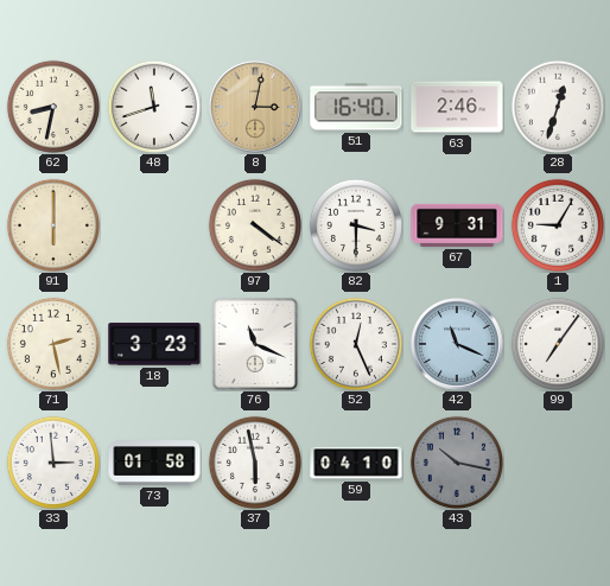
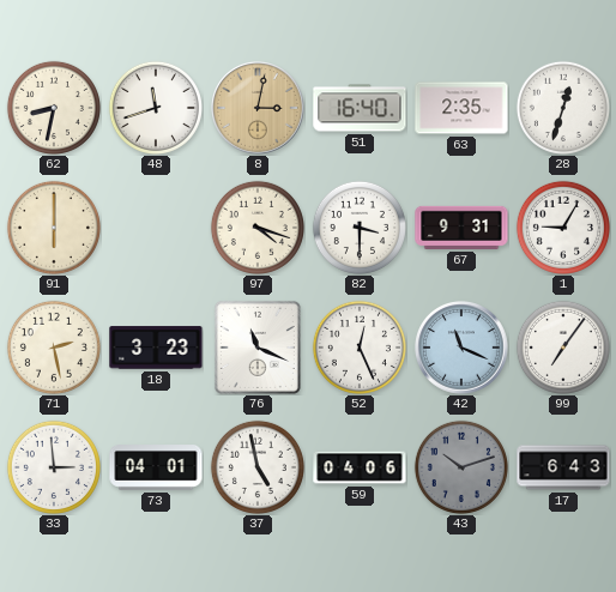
63: 2:46 -> 2:35
97: 4:21 -> 4:18
73: 01:58 -> 04:01
37: 5:58 -> 4:58
59: 04:10 -> 04:06
43: 10:17 -> 10:12
17: none -> 6:43
